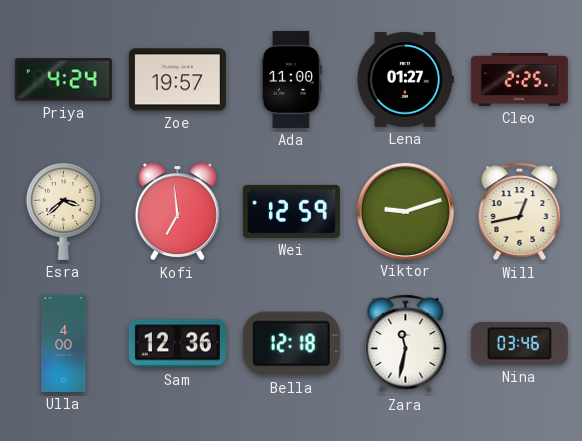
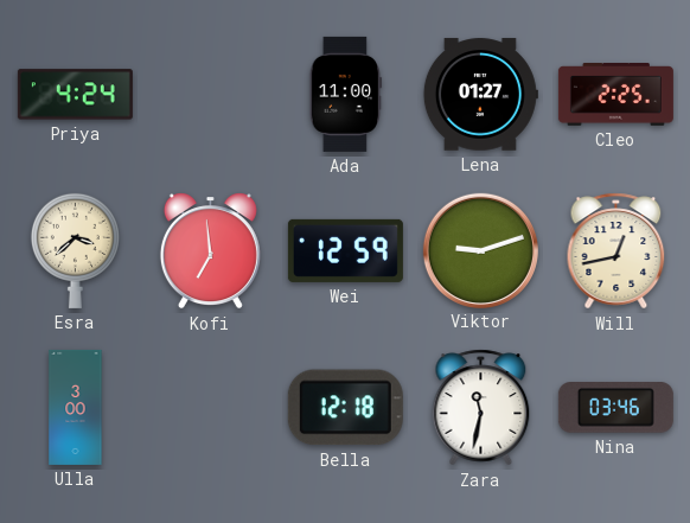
Zoe: 19:57 -> none
Ulla: 4:00 -> 3:00
Sam: 12:36 -> none
